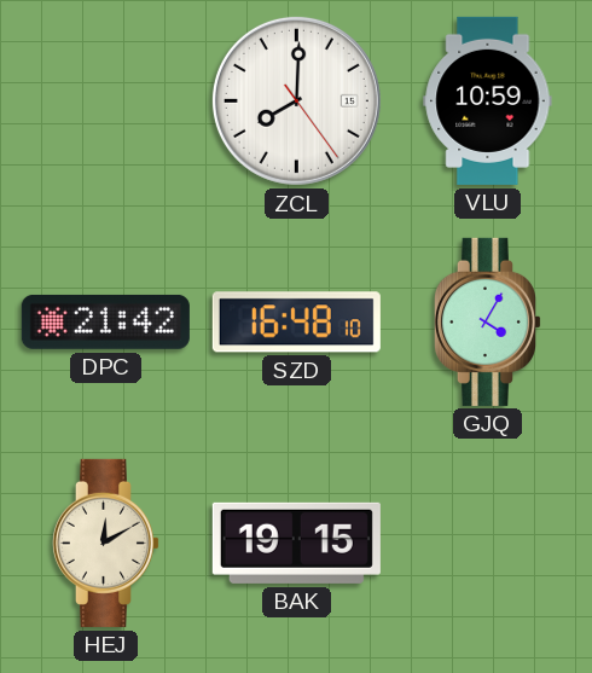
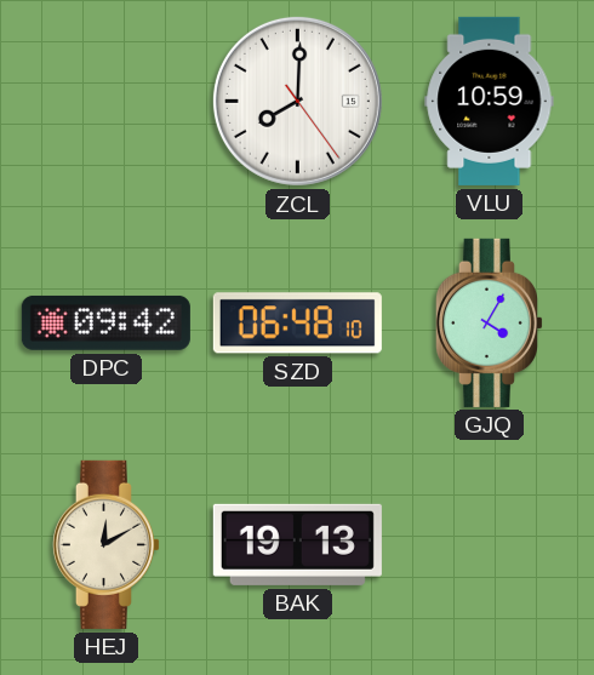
DPC: 21:42 -> 09:42
SZD: 16:48 -> 06:48
BAK: 19:15 -> 19:13
